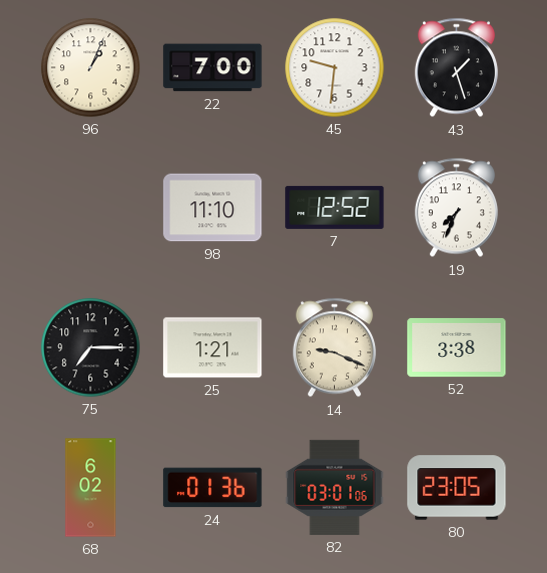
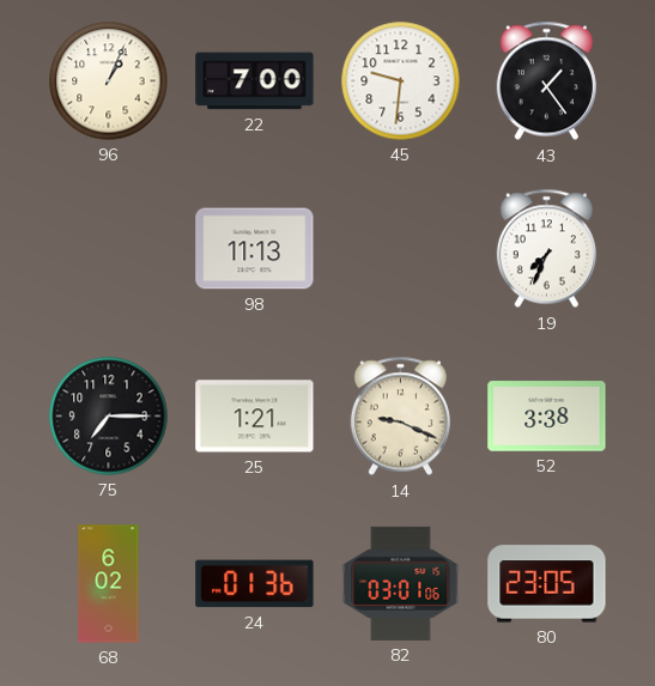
43: 1:27 -> 1:24
98: 11:10 -> 11:13
7: 12:52 -> none
